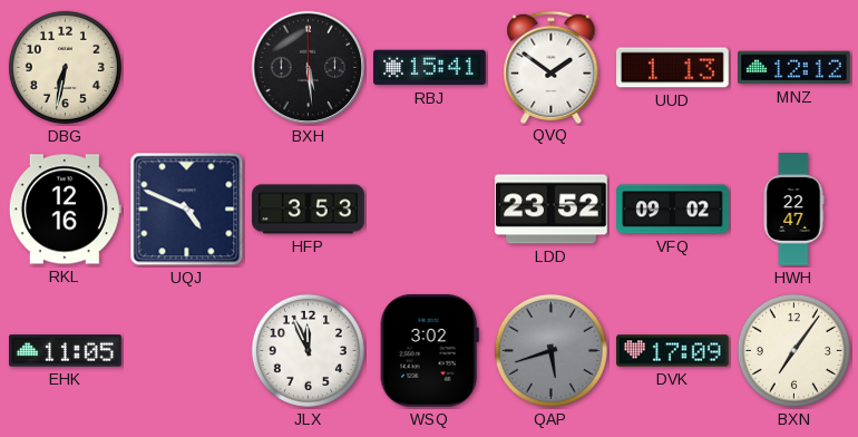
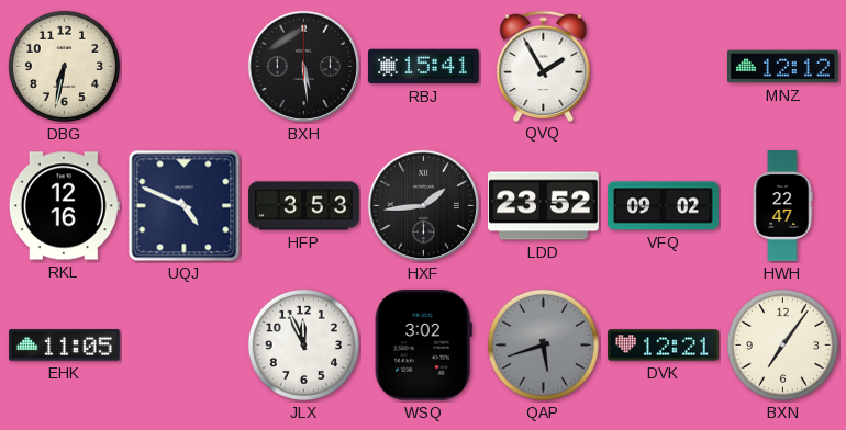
QVQ: 1:51 -> 1:55
UUD: 1:13 -> none
HXF: none -> 1:44
DVK: 17:09 -> 12:21
